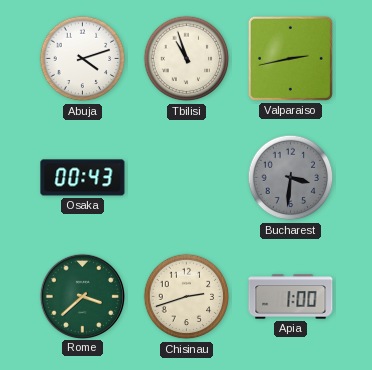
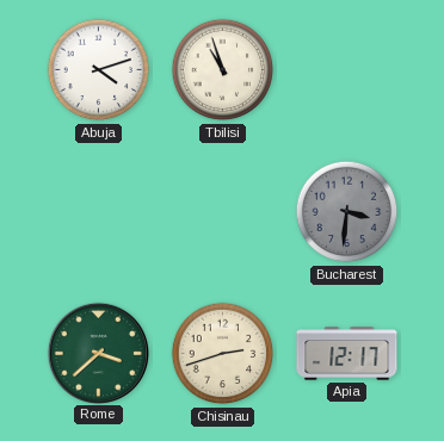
Valparaiso: 2:43 -> none
Osaka: 00:43 -> none
Apia: 1:00 -> 12:17
